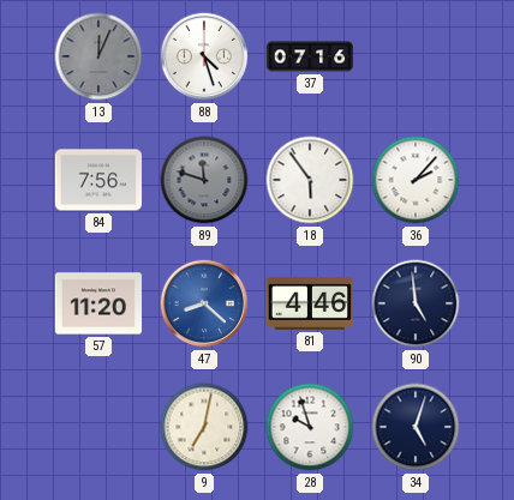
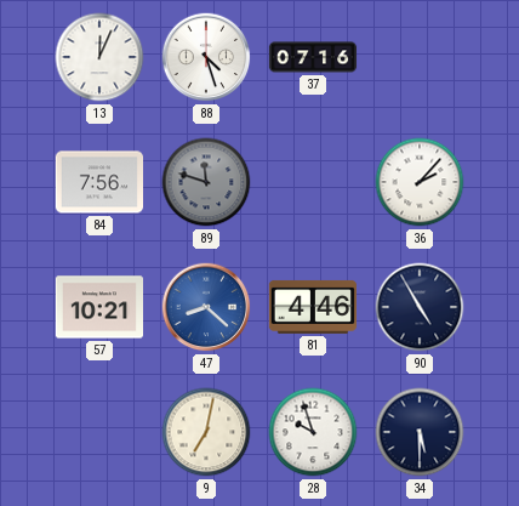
13 dial: grey -> white
18: 5:54 -> none
57: 11:20 -> 10:21
90: 4:59 -> 4:55
34: 5:03 -> 5:30
